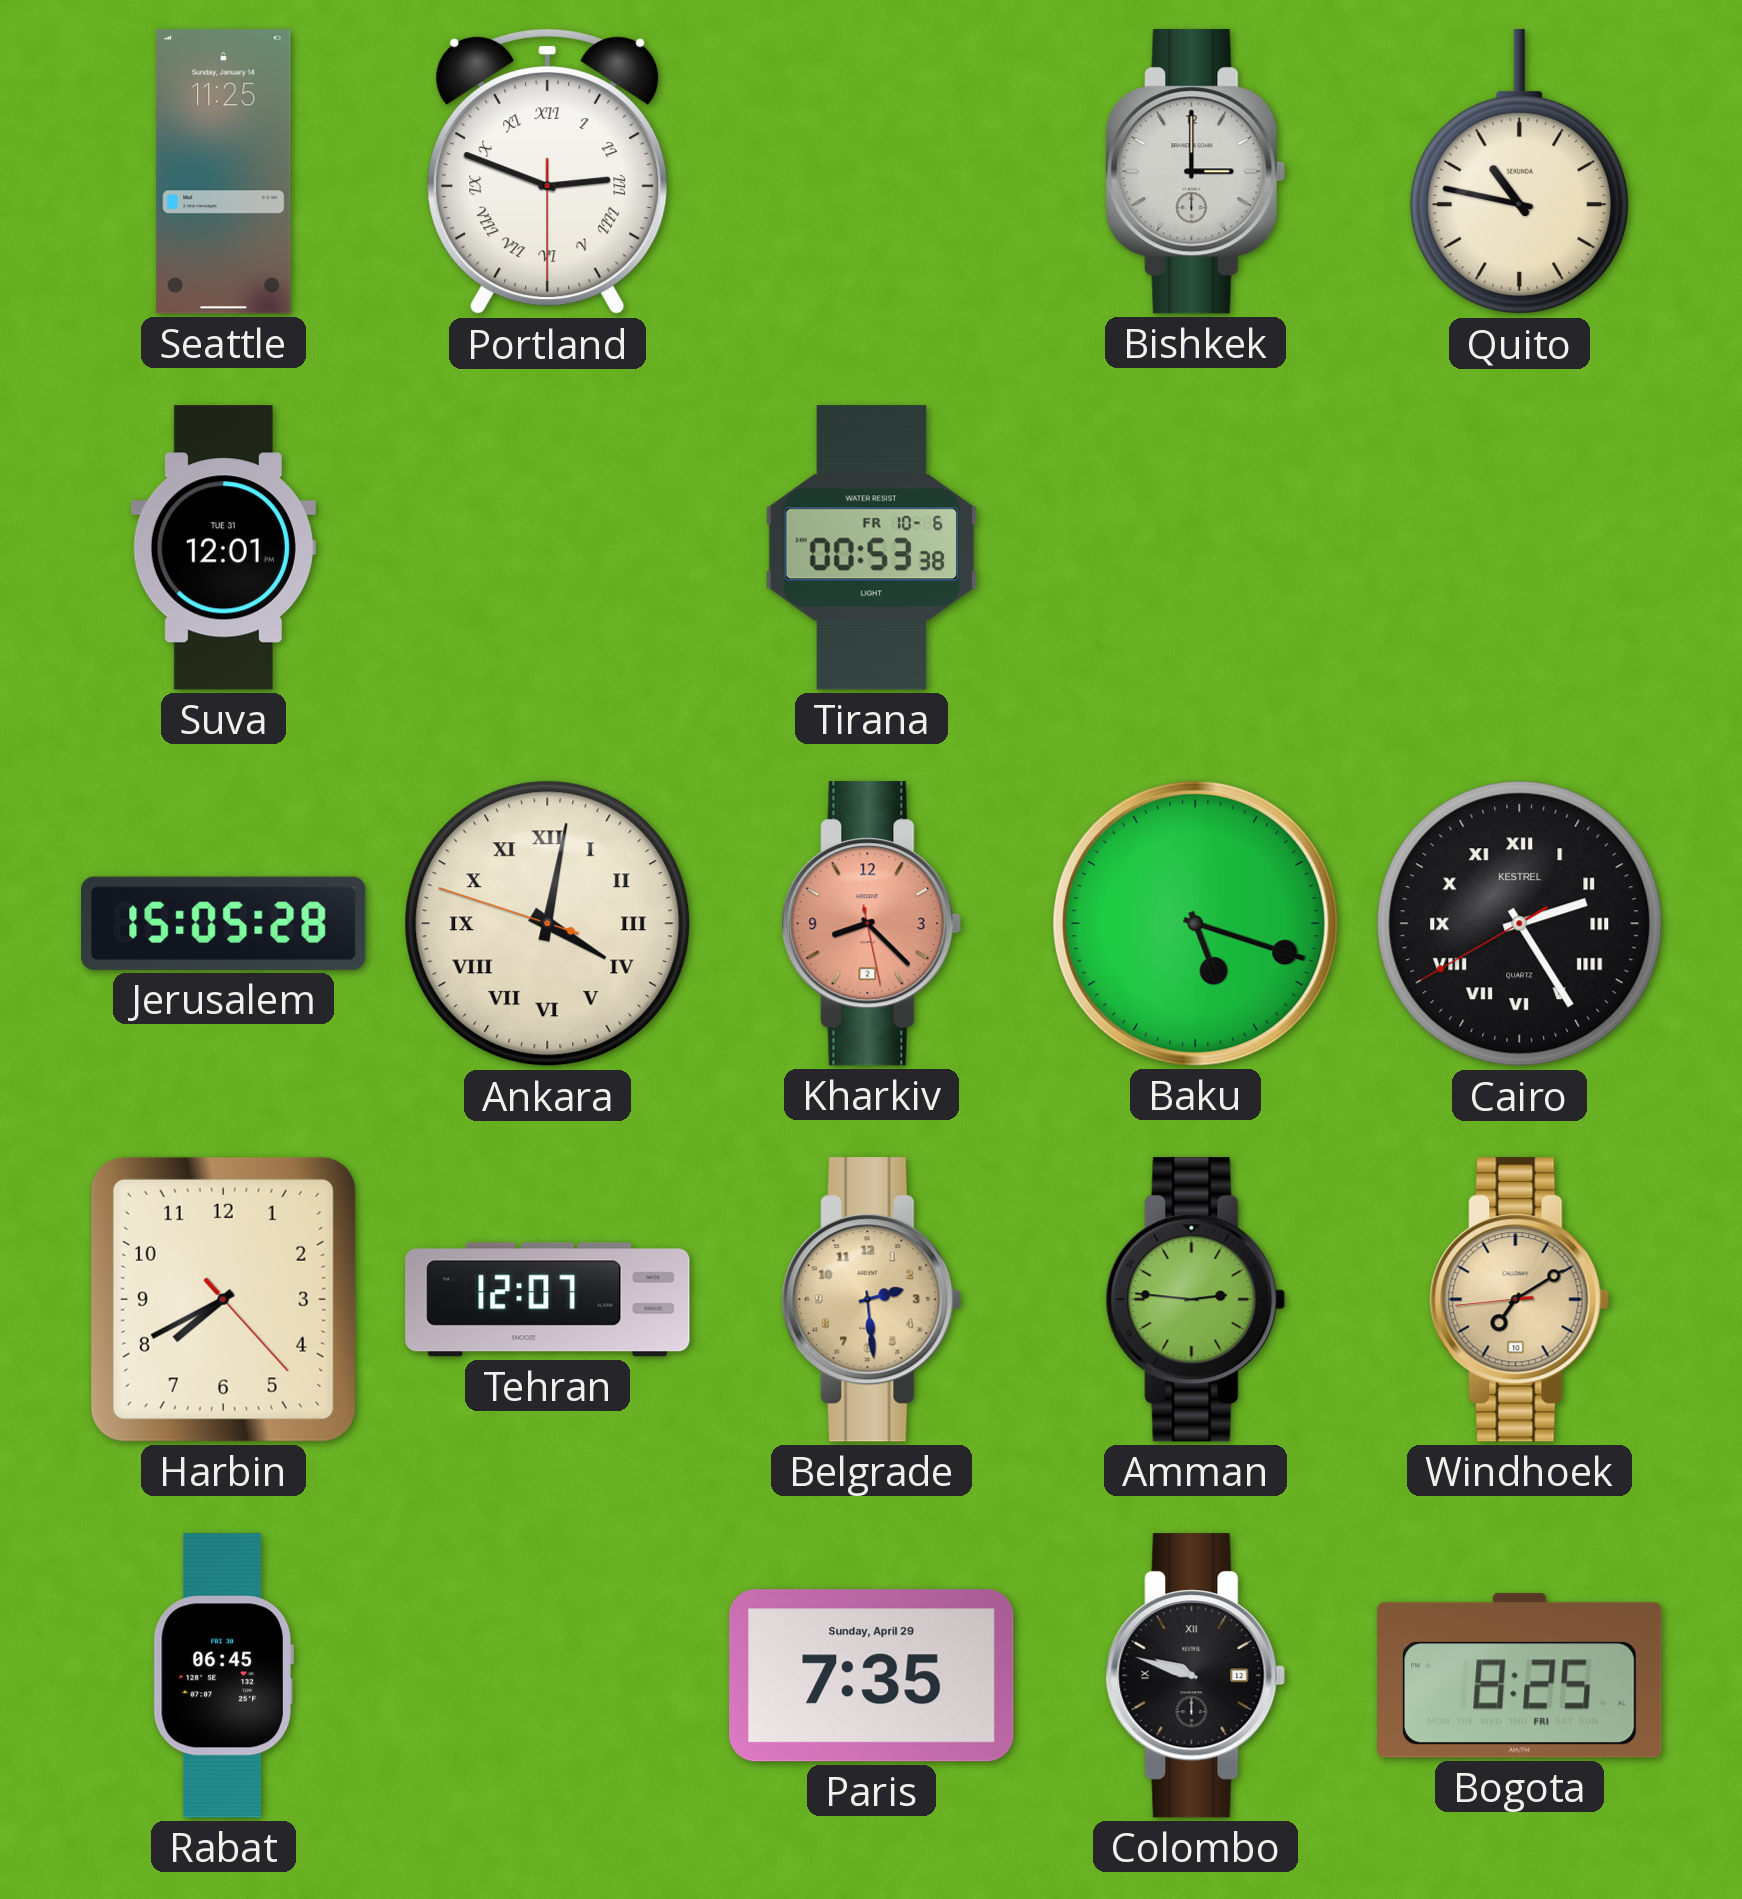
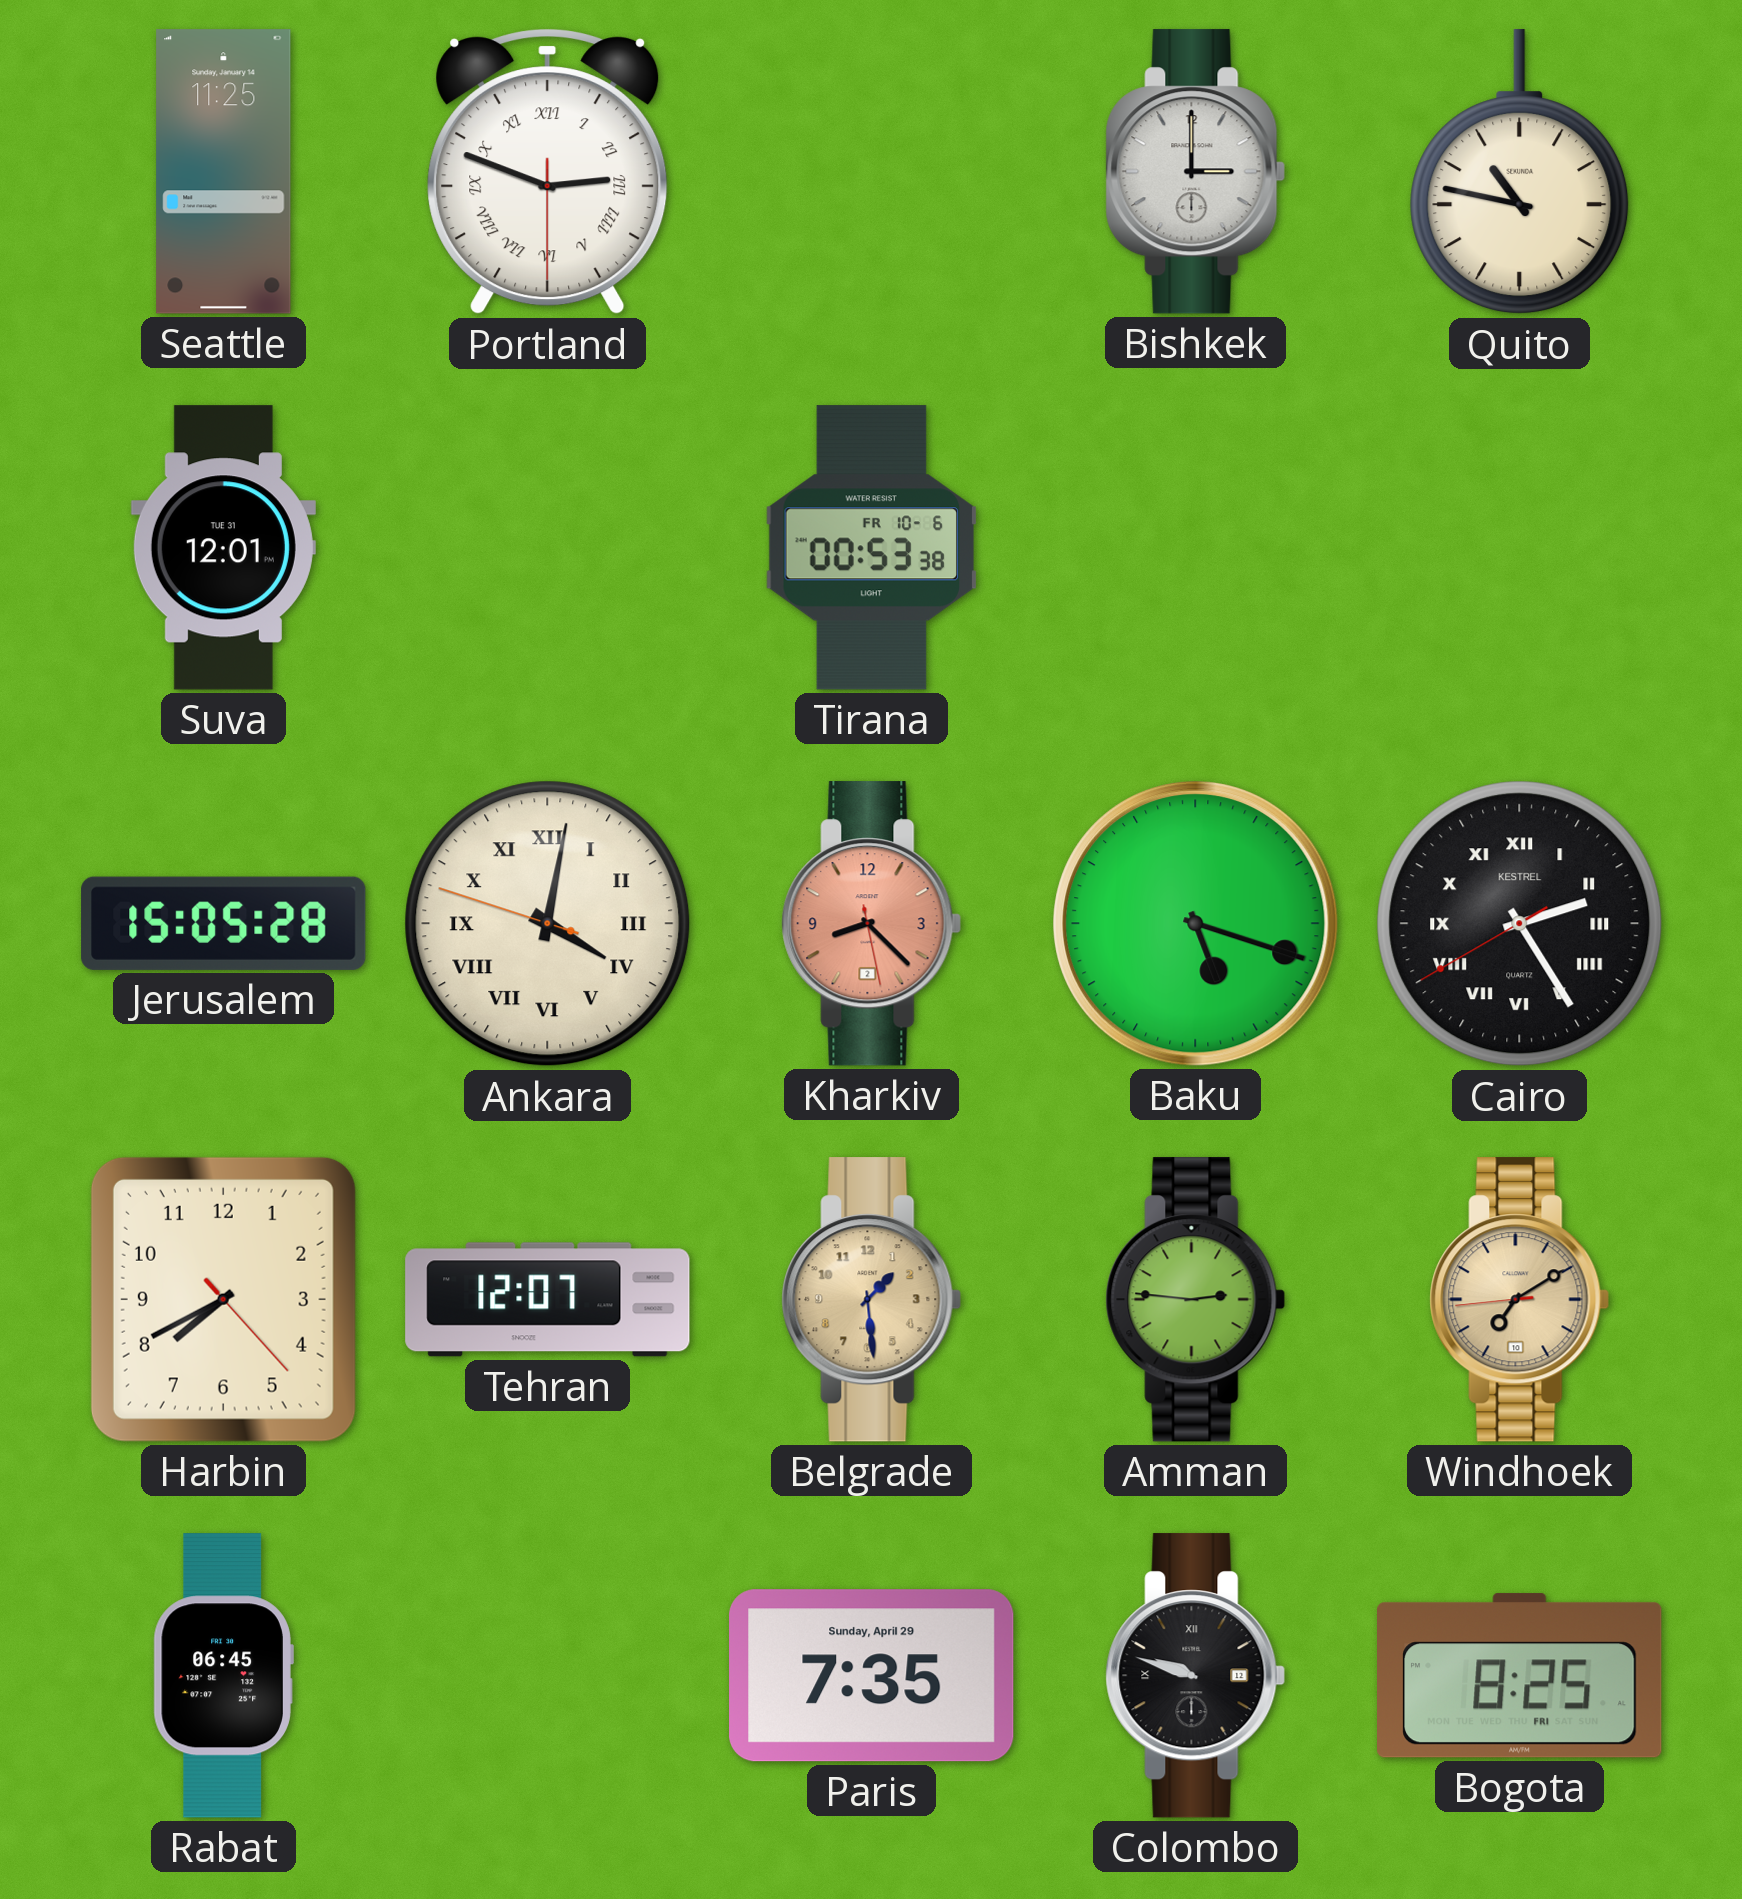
Belgrade: 2:29 -> 1:29
